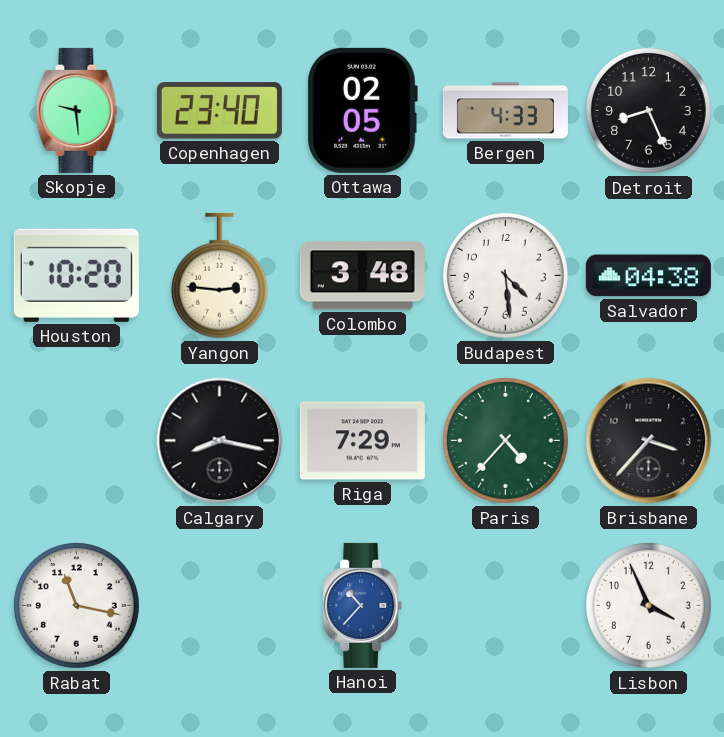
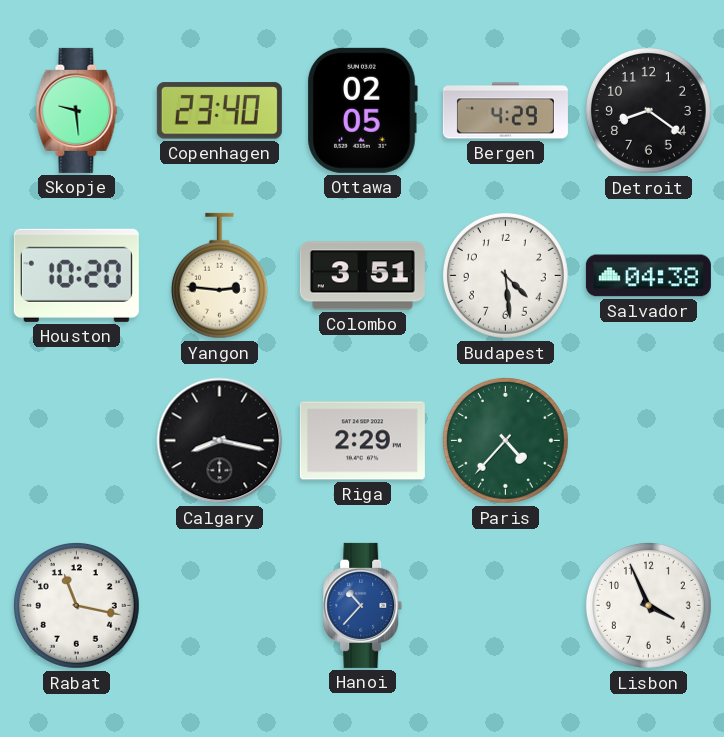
Bergen: 4:33 -> 4:29
Detroit: 8:26 -> 8:21
Colombo: 3:48 -> 3:51
Riga: 7:29 -> 2:29
Brisbane: 3:37 -> none
